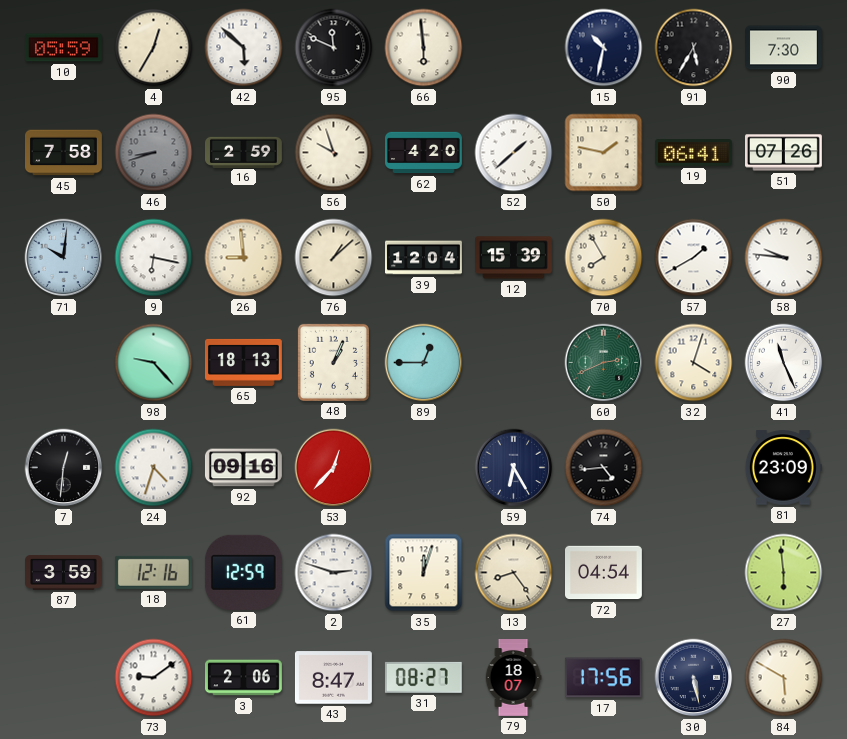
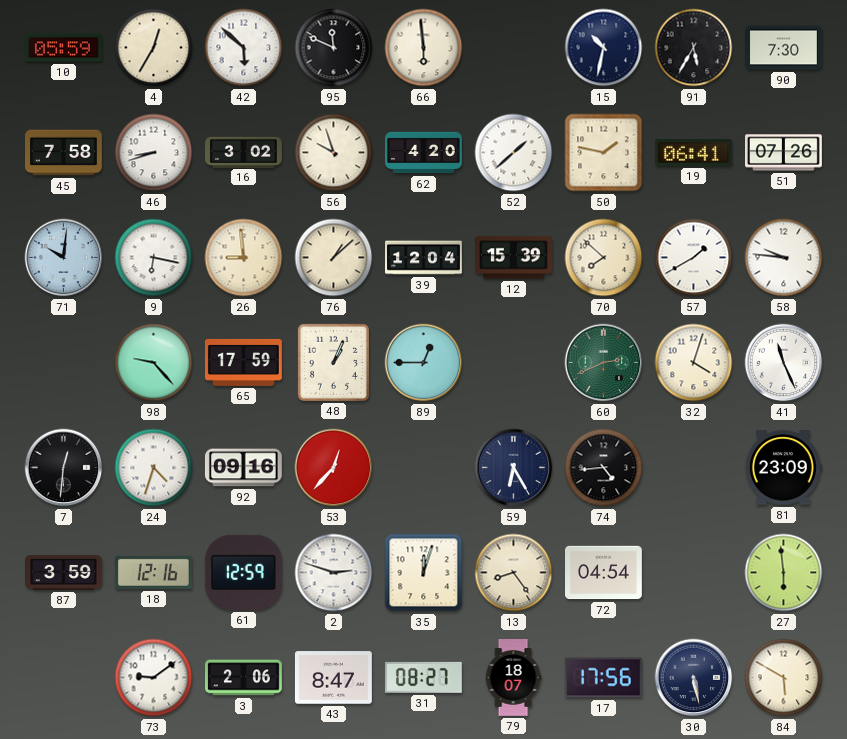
46 dial: grey -> white
16: 2:59 -> 3:02
70: 7:55 -> 7:52
65: 18:13 -> 17:59
